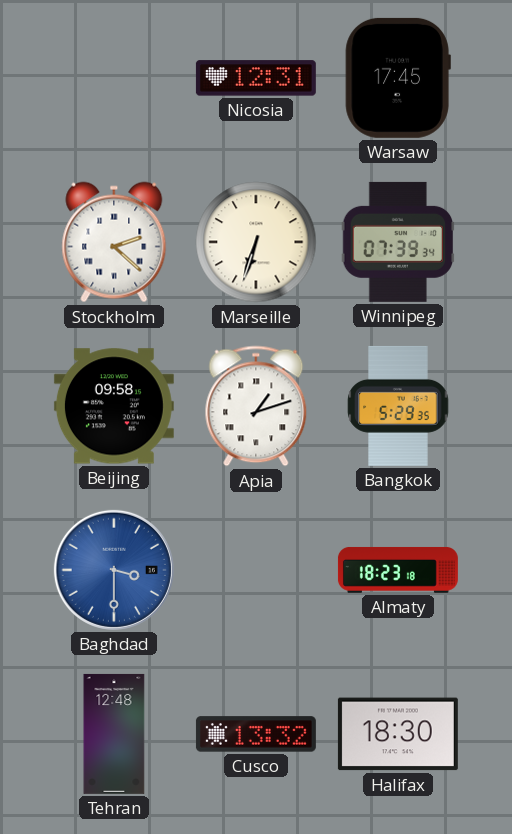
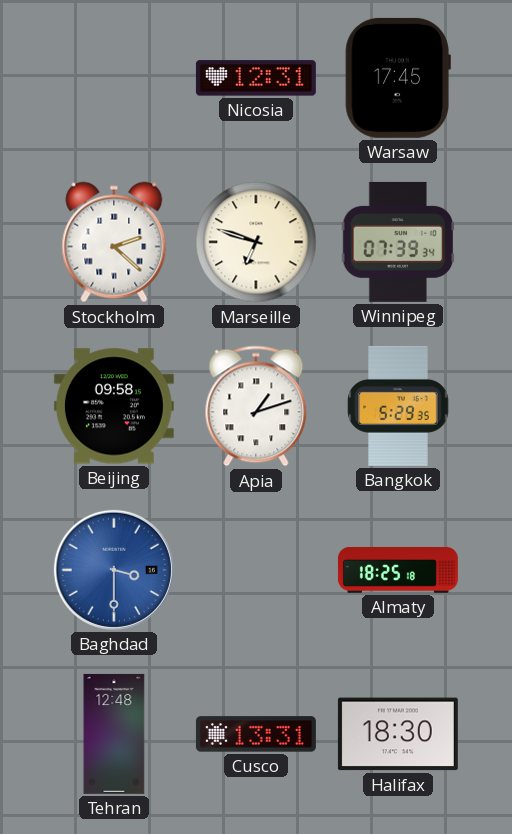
Marseille: 6:33 -> 6:48
Almaty: 18:23 -> 18:25
Cusco: 13:32 -> 13:31
